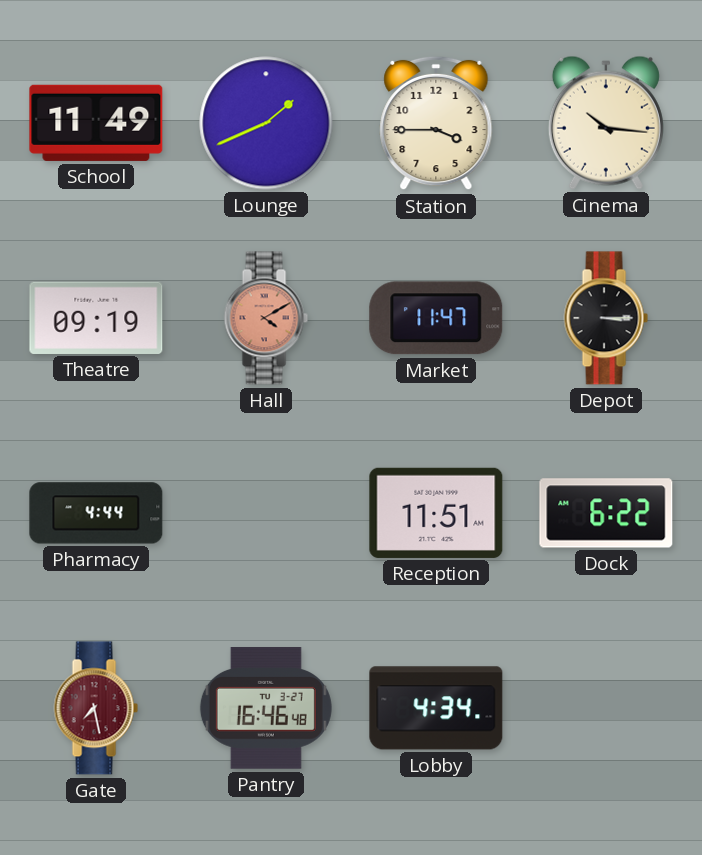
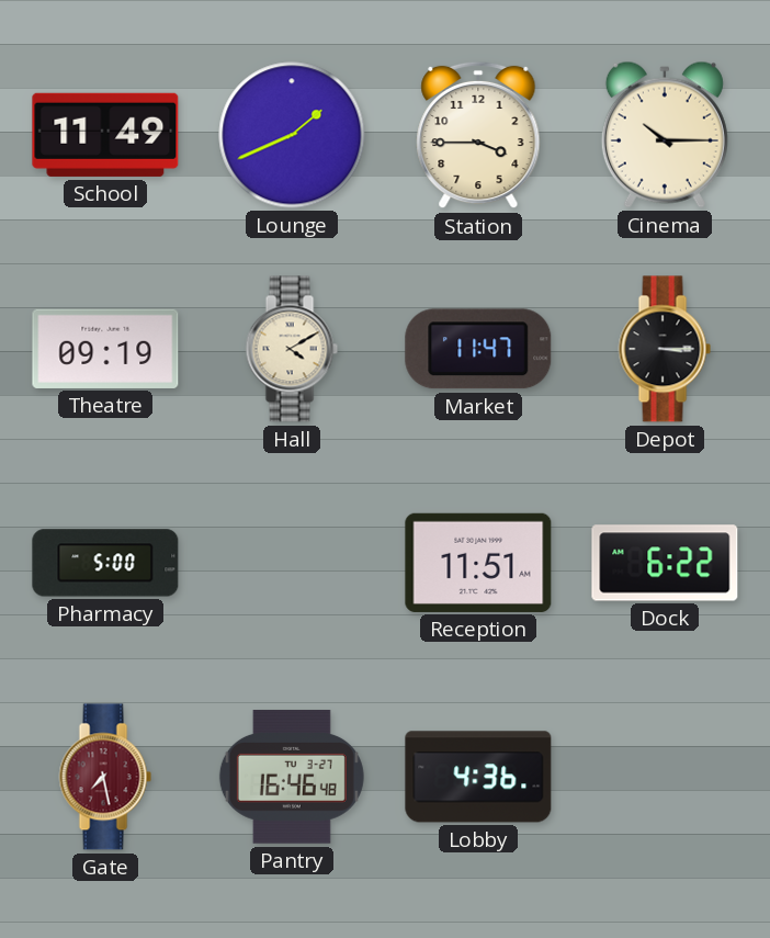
Cinema: 10:16 -> 10:15
Hall dial: salmon -> cream
Pharmacy: 4:44 -> 5:00
Lobby: 4:34 -> 4:36
